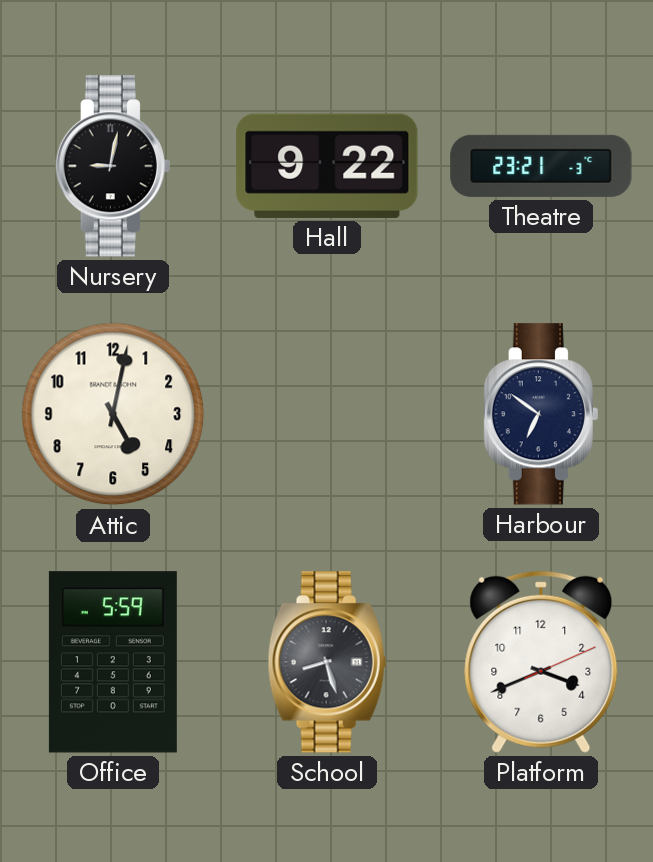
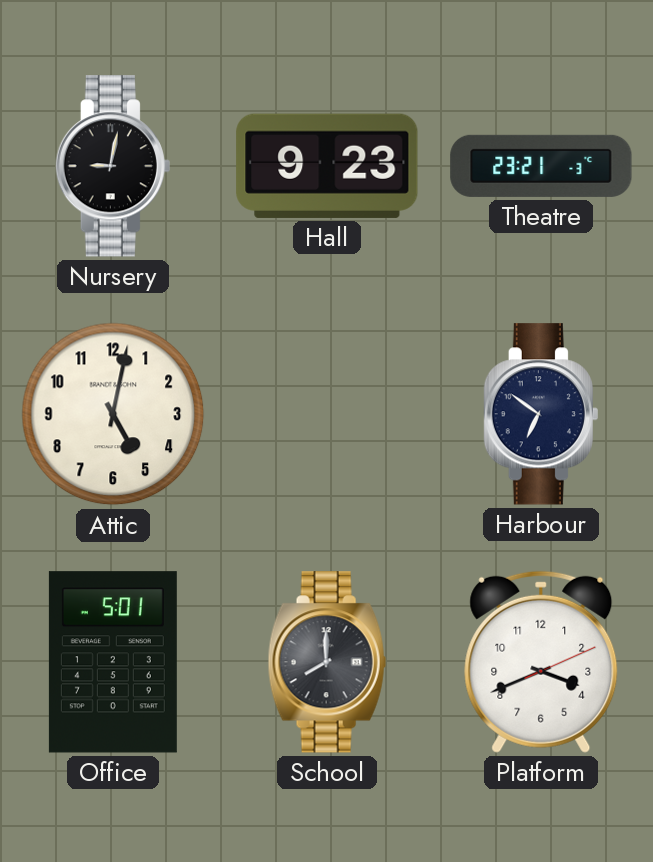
Hall: 9:22 -> 9:23
Office: 5:59 -> 5:01
School: 8:27 -> 8:00
